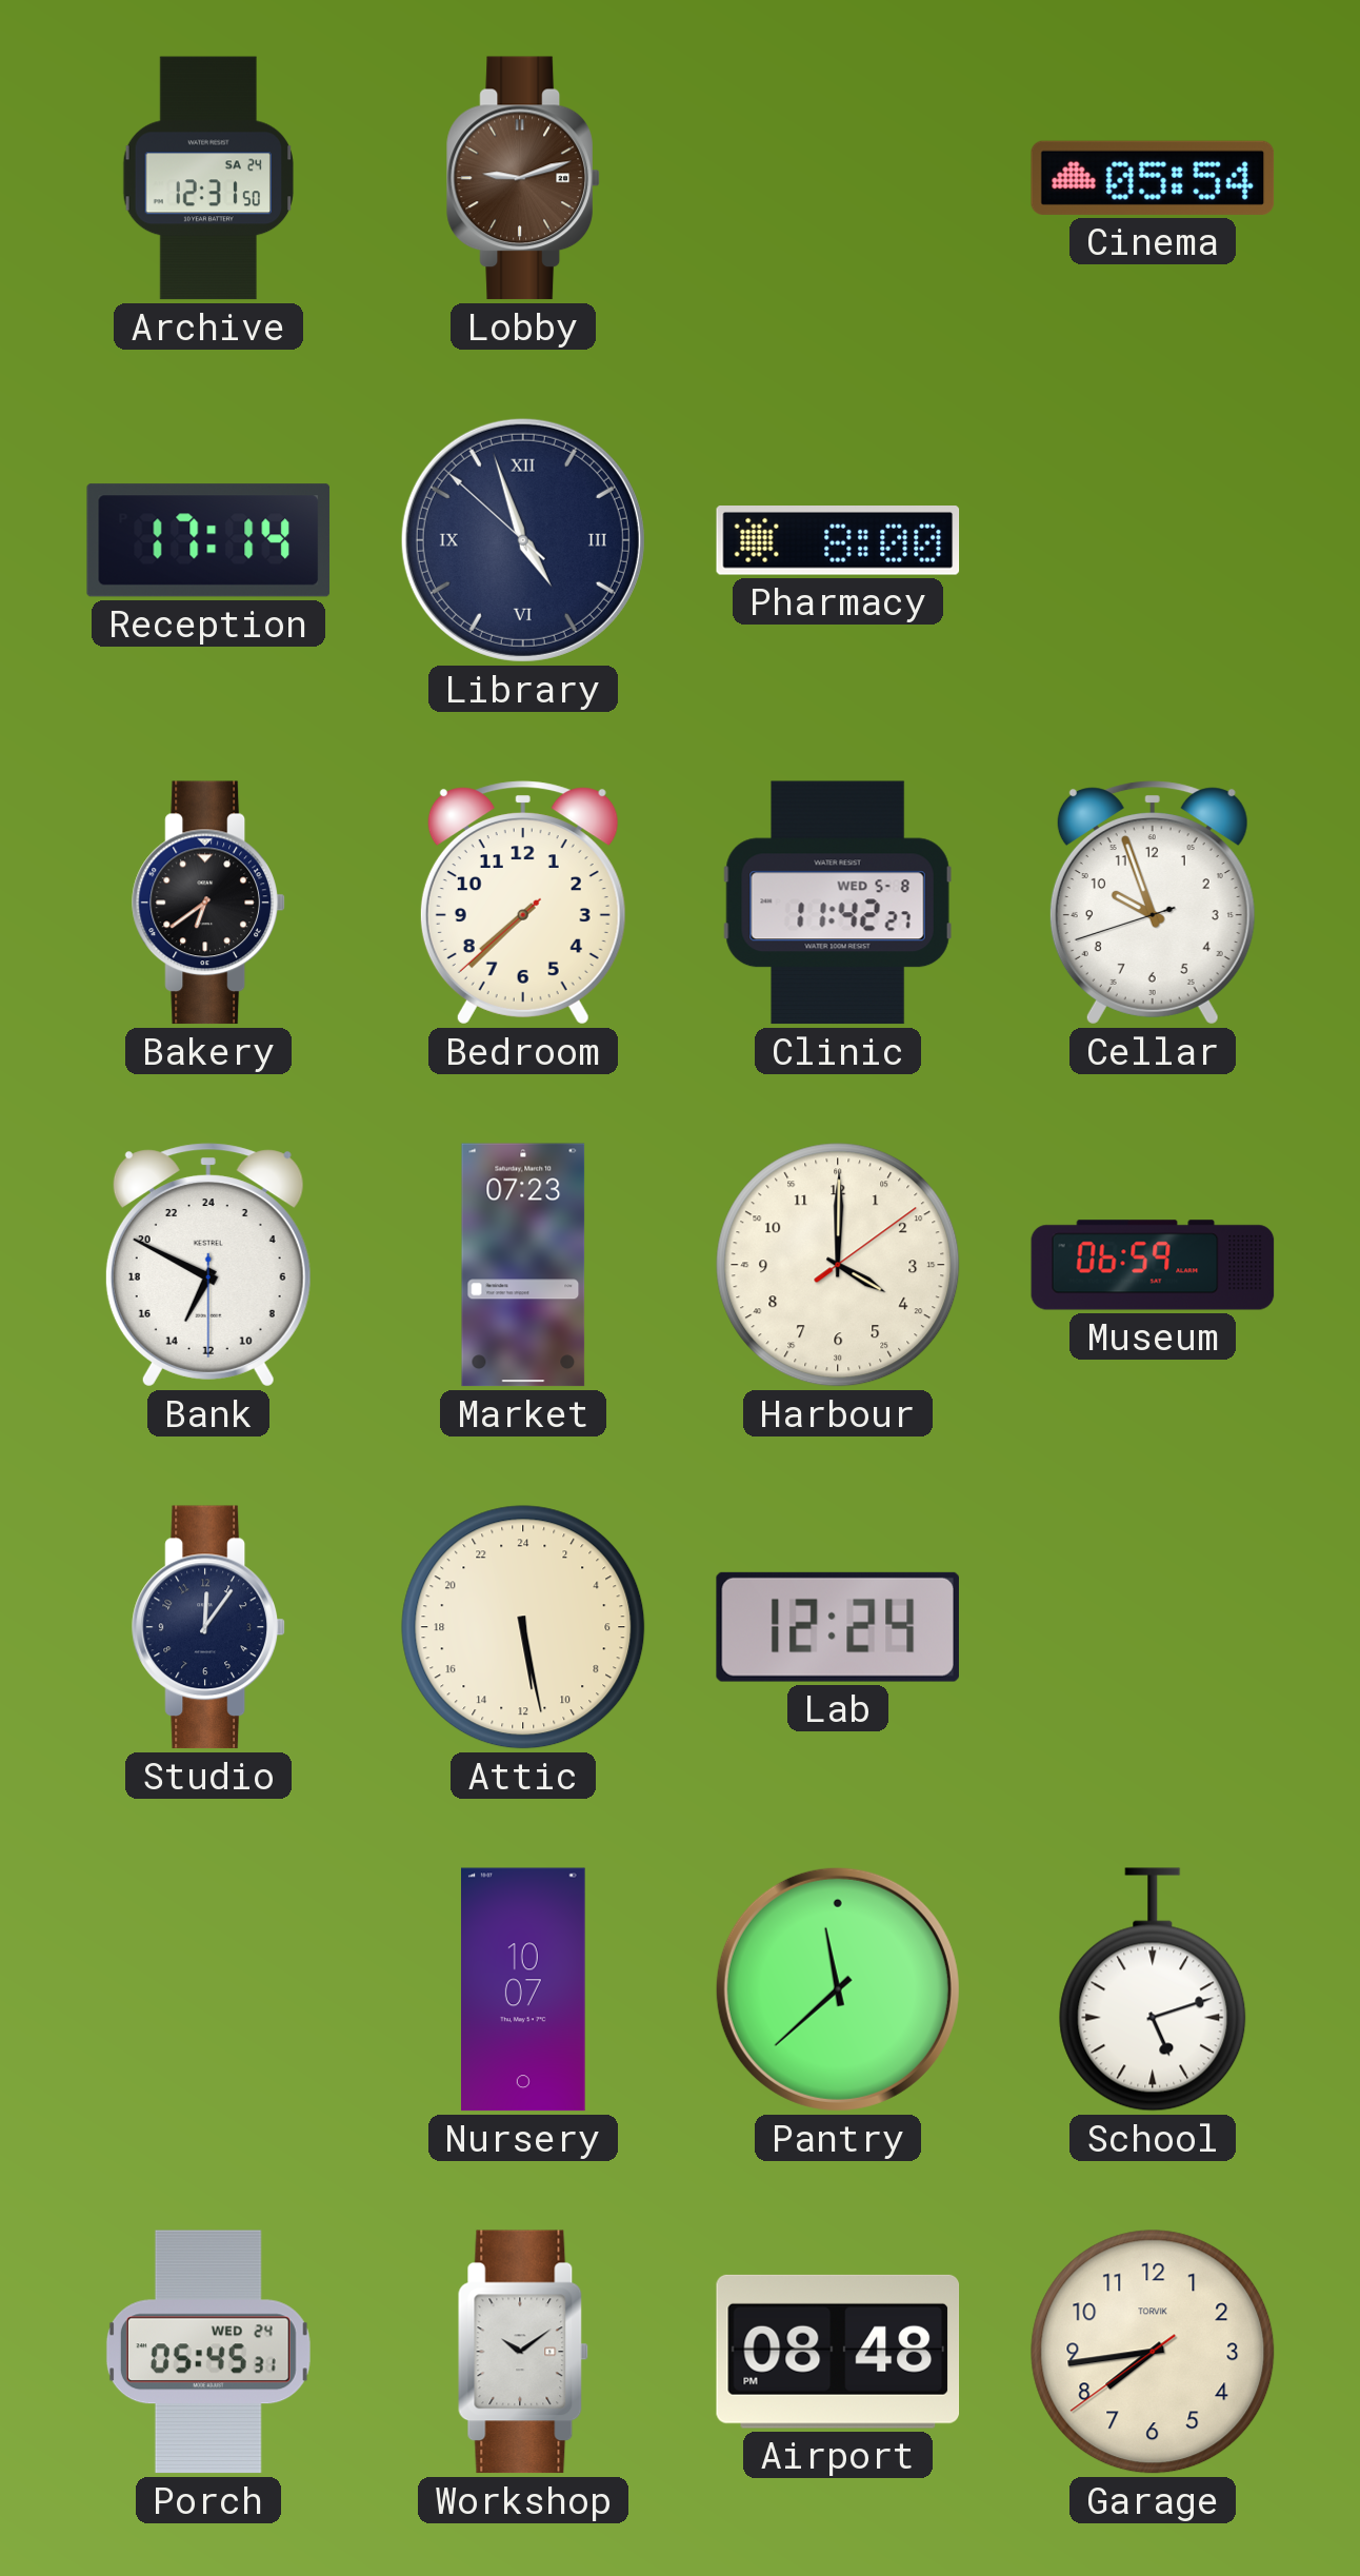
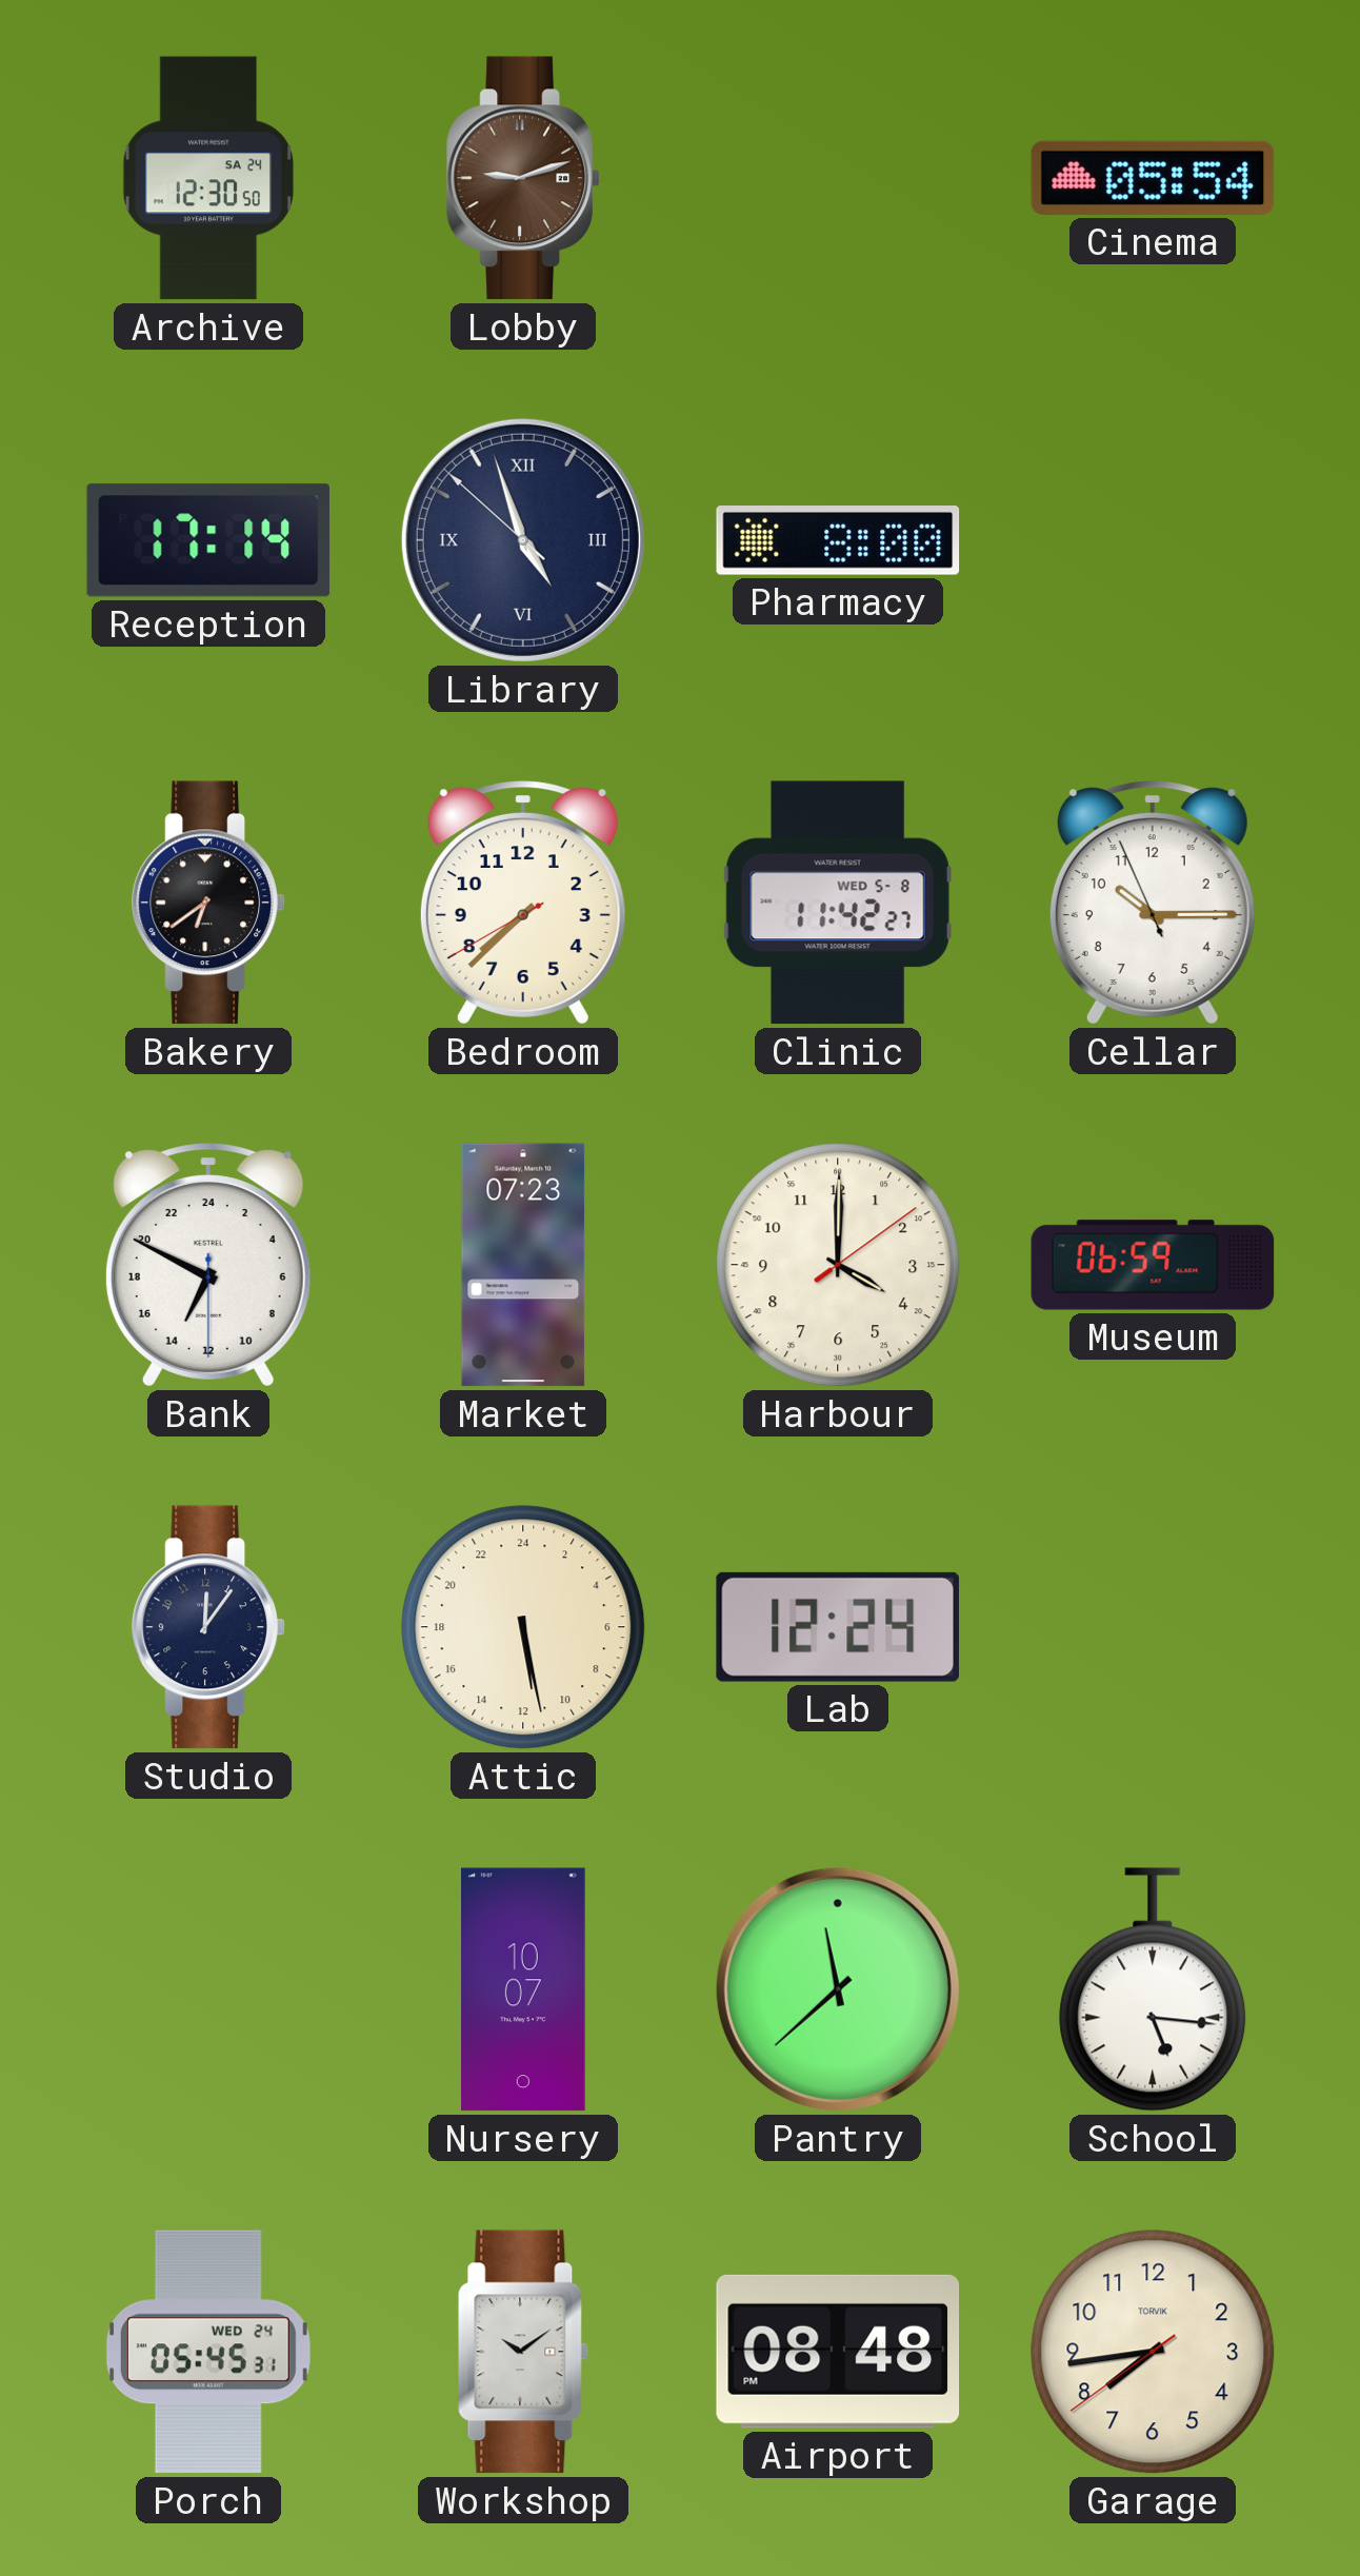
Archive: 12:31 -> 12:30
Bedroom: 7:37:38 -> 7:37:40
Cellar: 9:56 -> 10:14
School: 5:12 -> 5:16
